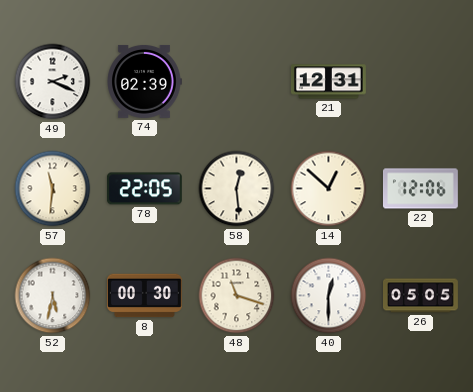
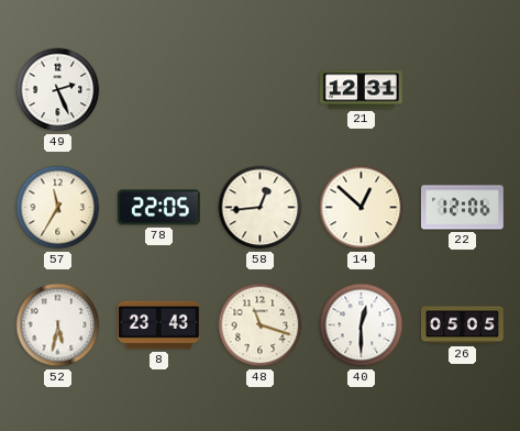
49: 2:19 -> 2:26
74: 02:39 -> none
57: 11:31 -> 11:35
58: 12:29 -> 12:44
8: 00:30 -> 23:43
